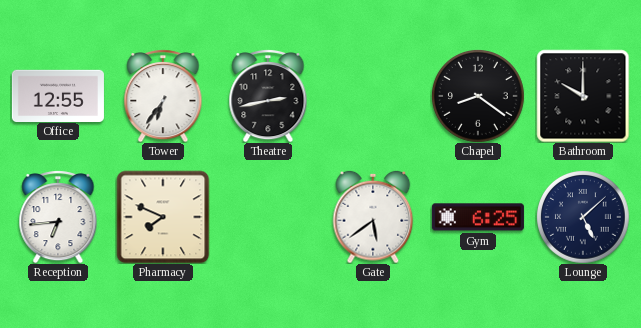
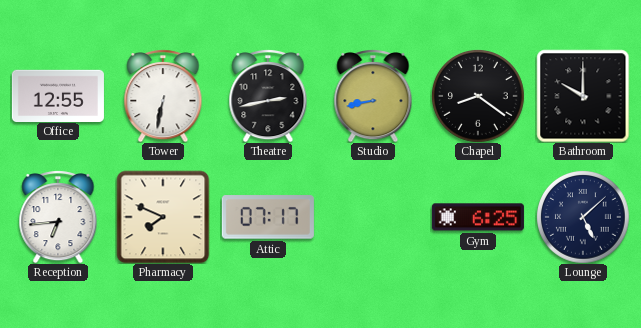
Tower: 6:36 -> 6:32
Studio: none -> 8:43
Attic: none -> 07:17
Gate: 5:39 -> none
